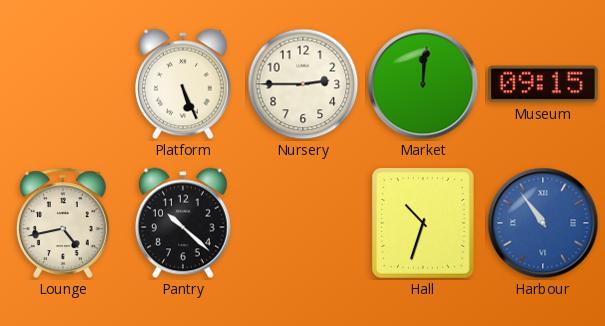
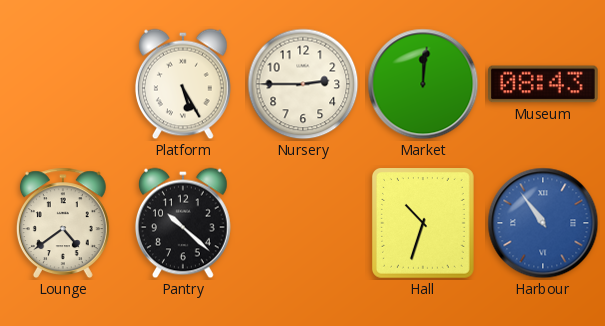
Platform: 5:26 -> 5:25
Museum: 09:15 -> 08:43
Lounge: 4:43 -> 4:39
